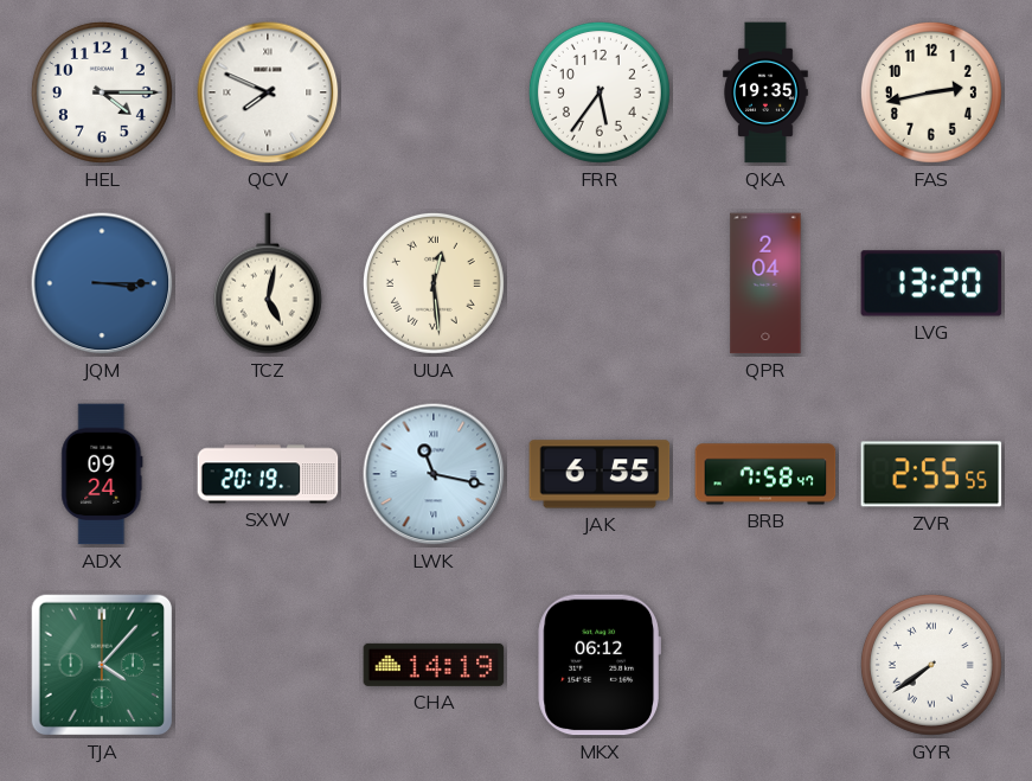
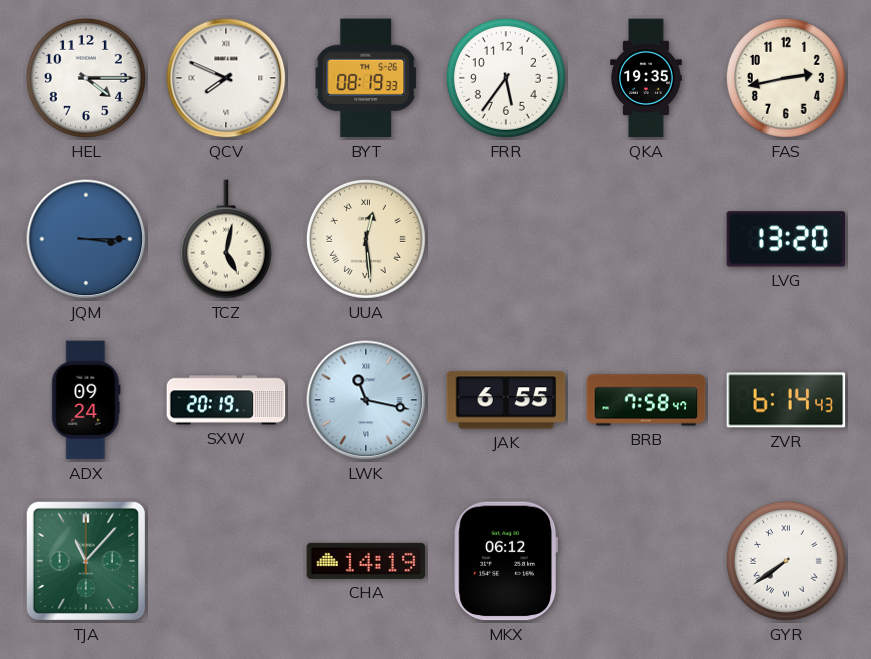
BYT: none -> 08:19
QPR: 2:04 -> none
ZVR: 2:55 -> 6:14
TJA: 4:07 -> 11:07
